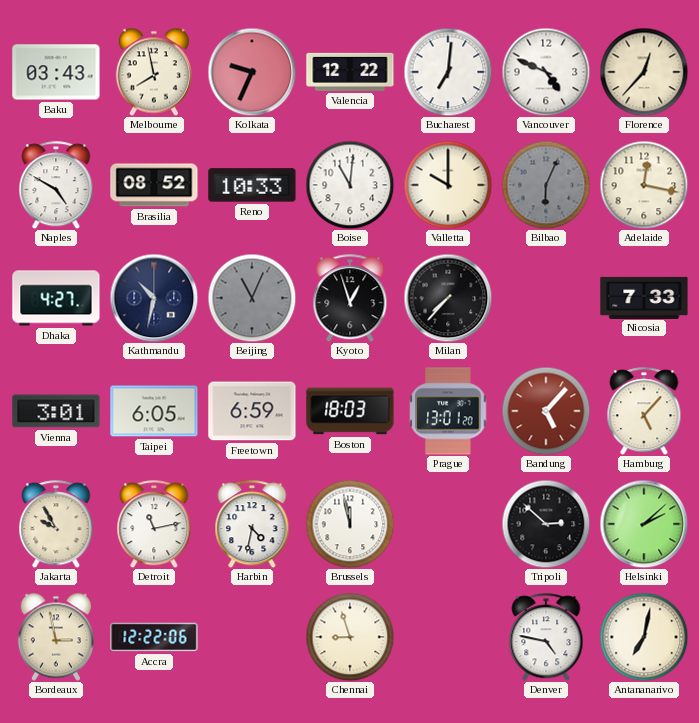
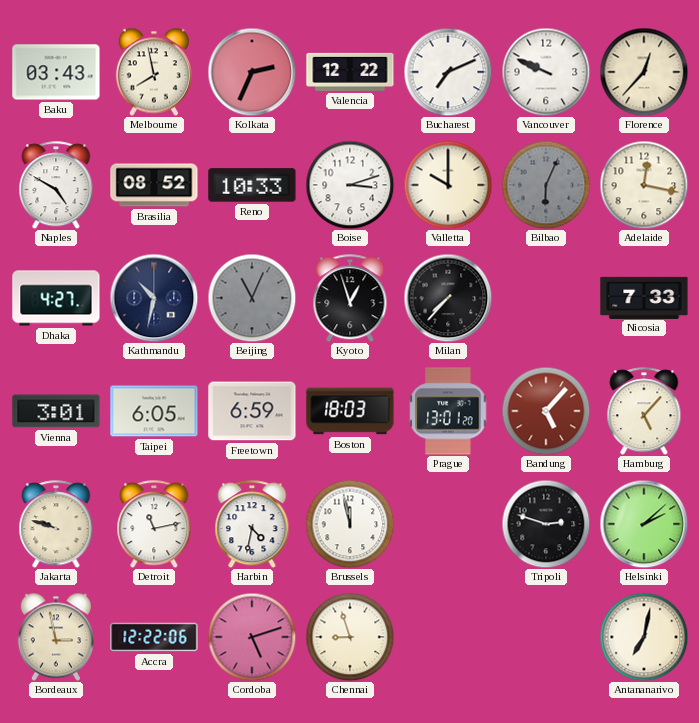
Kolkata: 9:34 -> 2:34
Bucharest: 7:01 -> 7:11
Vancouver: 4:49 -> 9:49
Boise: 11:01 -> 3:12
Jakarta: 9:55 -> 9:48
Tripoli: 2:52 -> 2:48
Cordoba: none -> 5:12
Denver: 4:47 -> none
